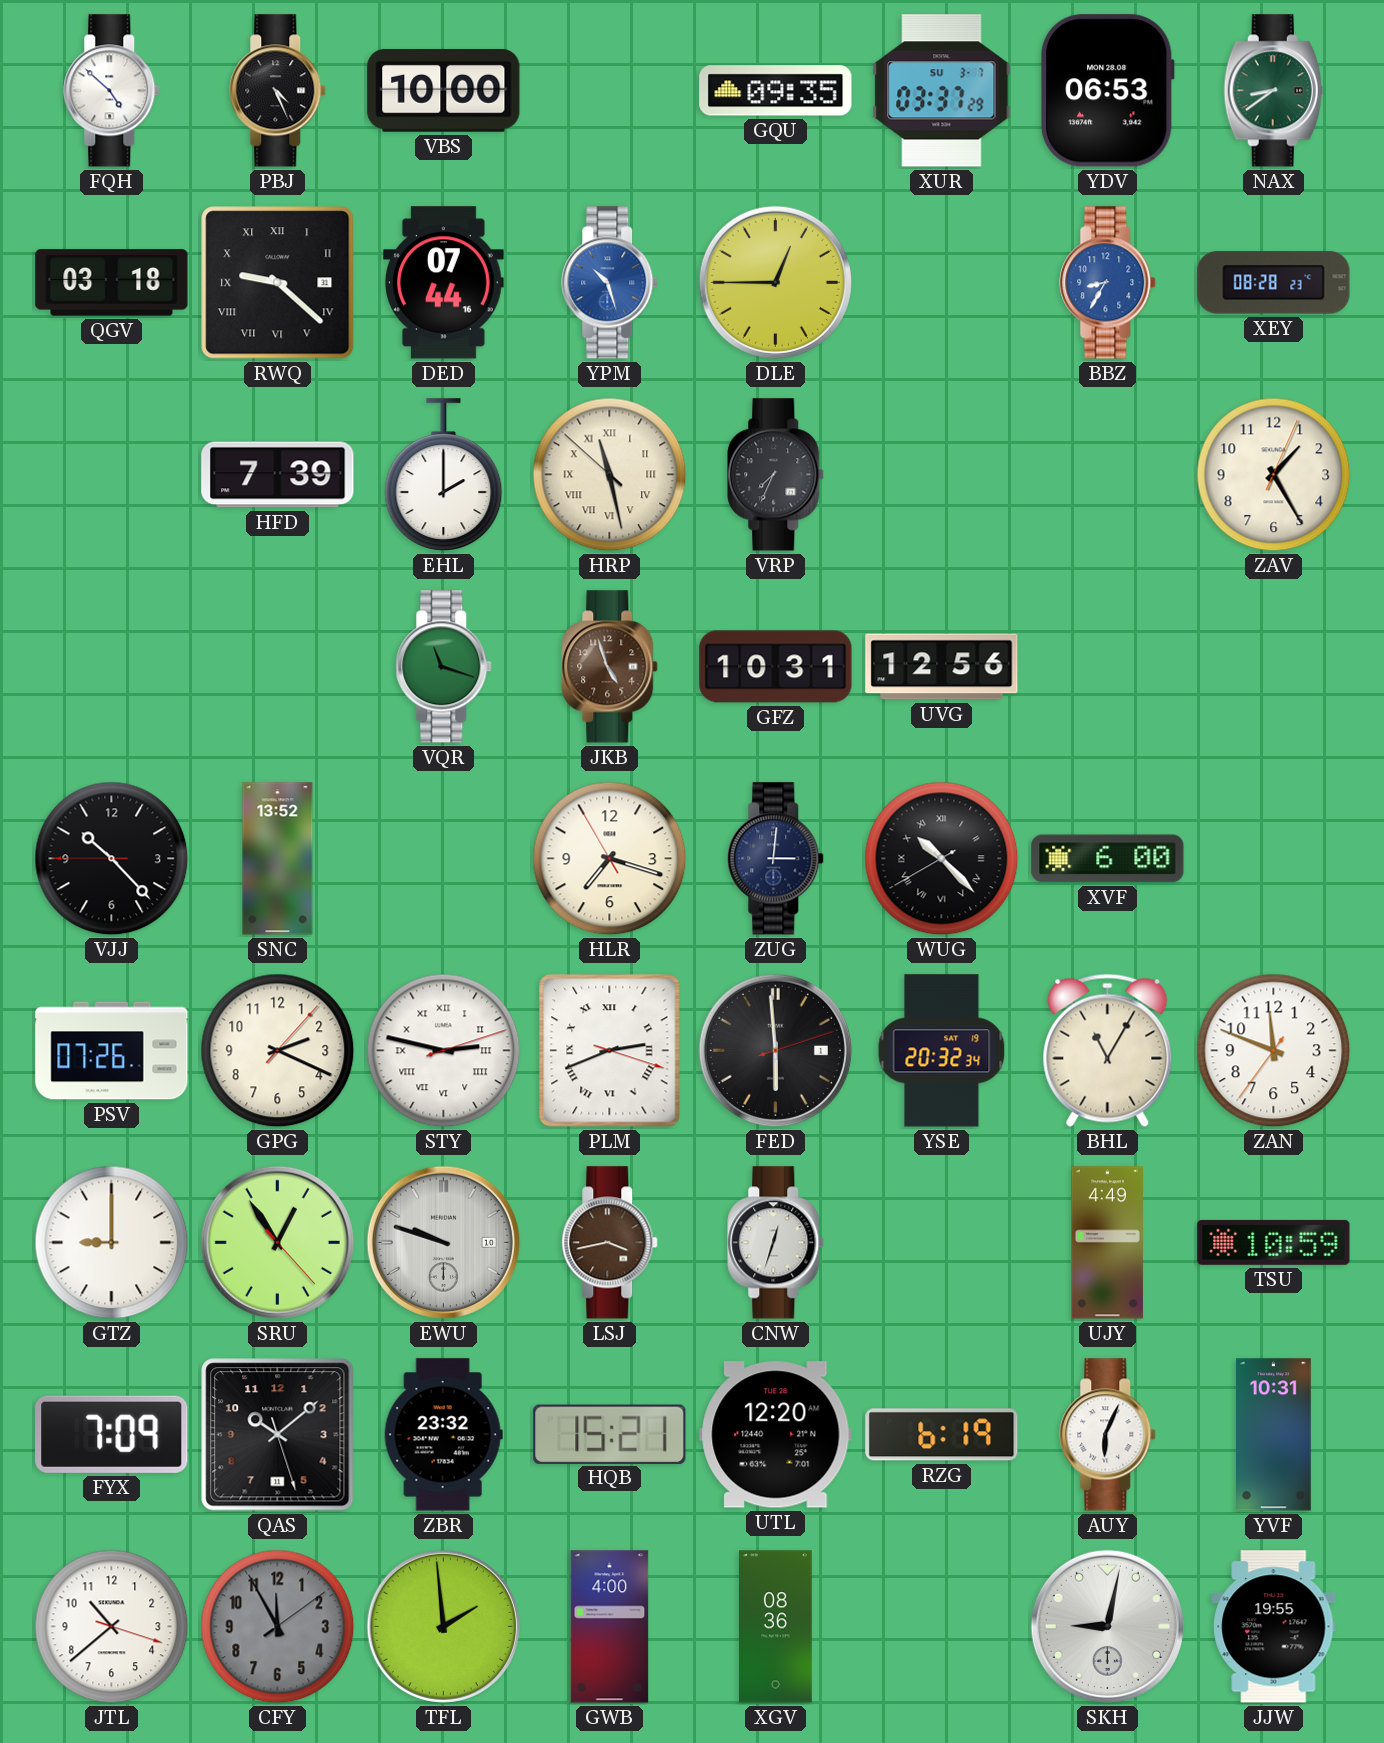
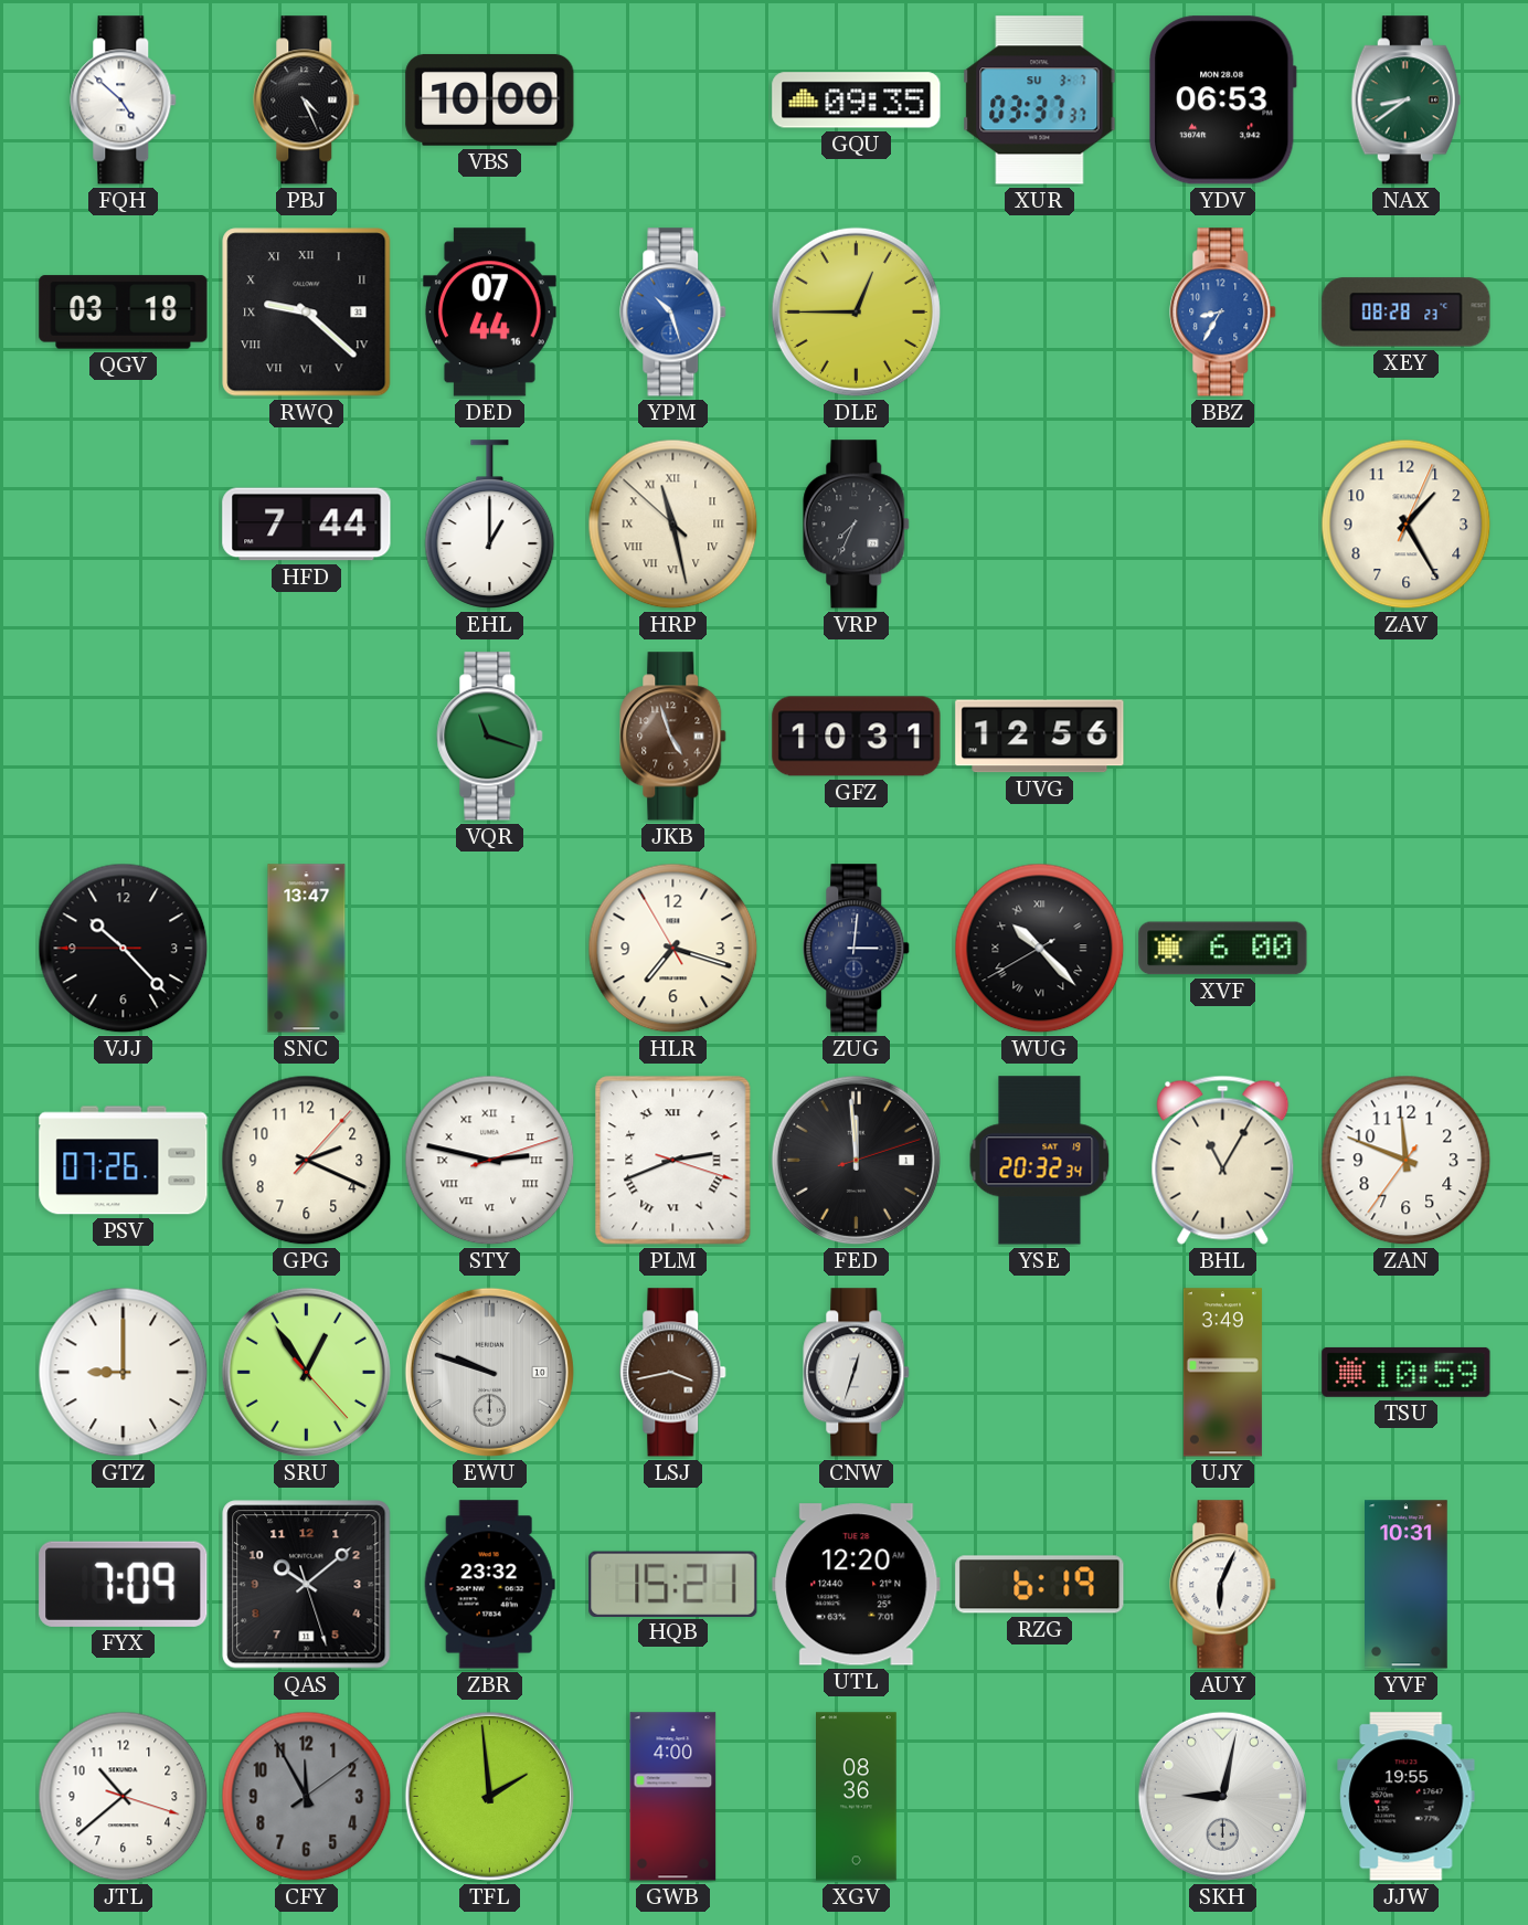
XUR: 03:37:29 -> 03:37:37
HFD: 7:39 -> 7:44
EHL: 2:00 -> 1:00
SNC: 13:52 -> 13:47
FED: 5:59 -> 11:59
UJY: 4:49 -> 3:49
